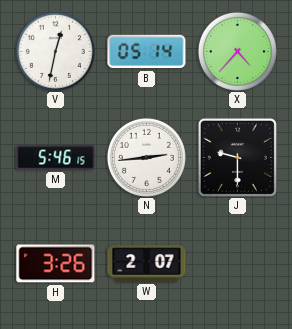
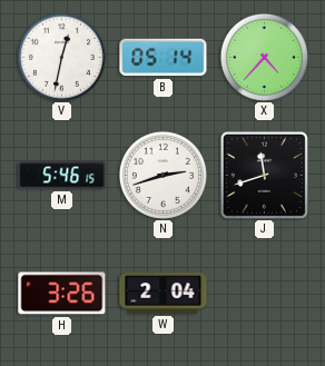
N: 2:44 -> 2:42
J: 9:30 -> 11:42
W: 2:07 -> 2:04
